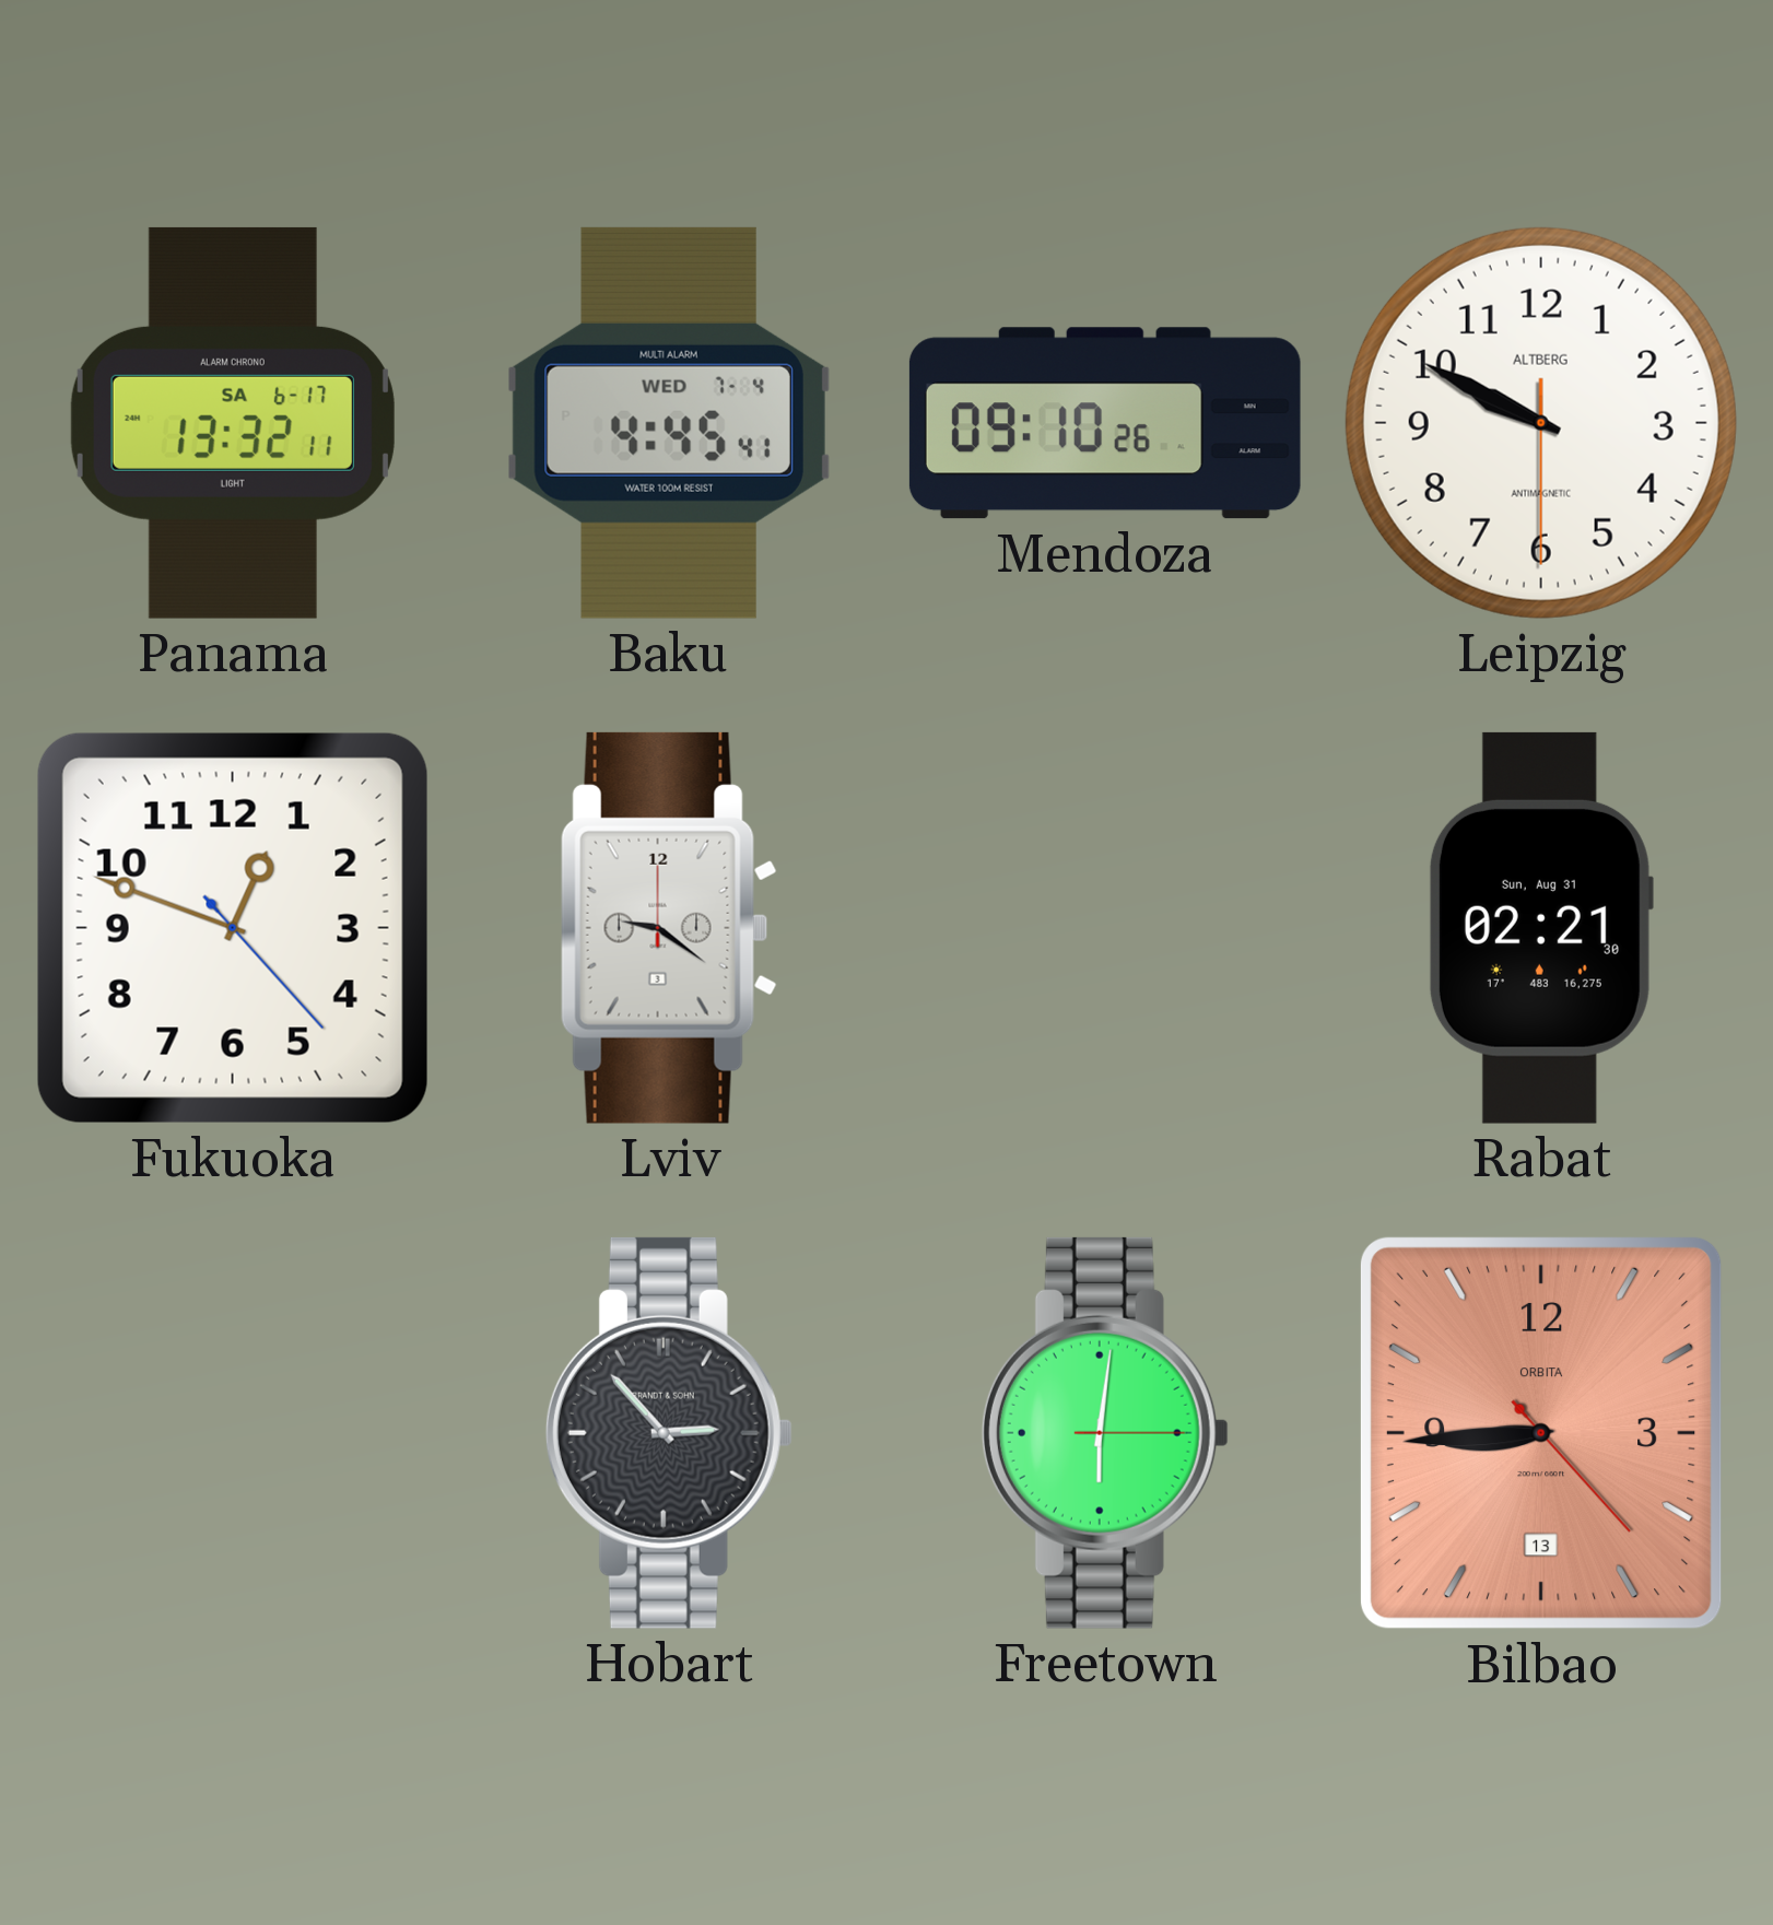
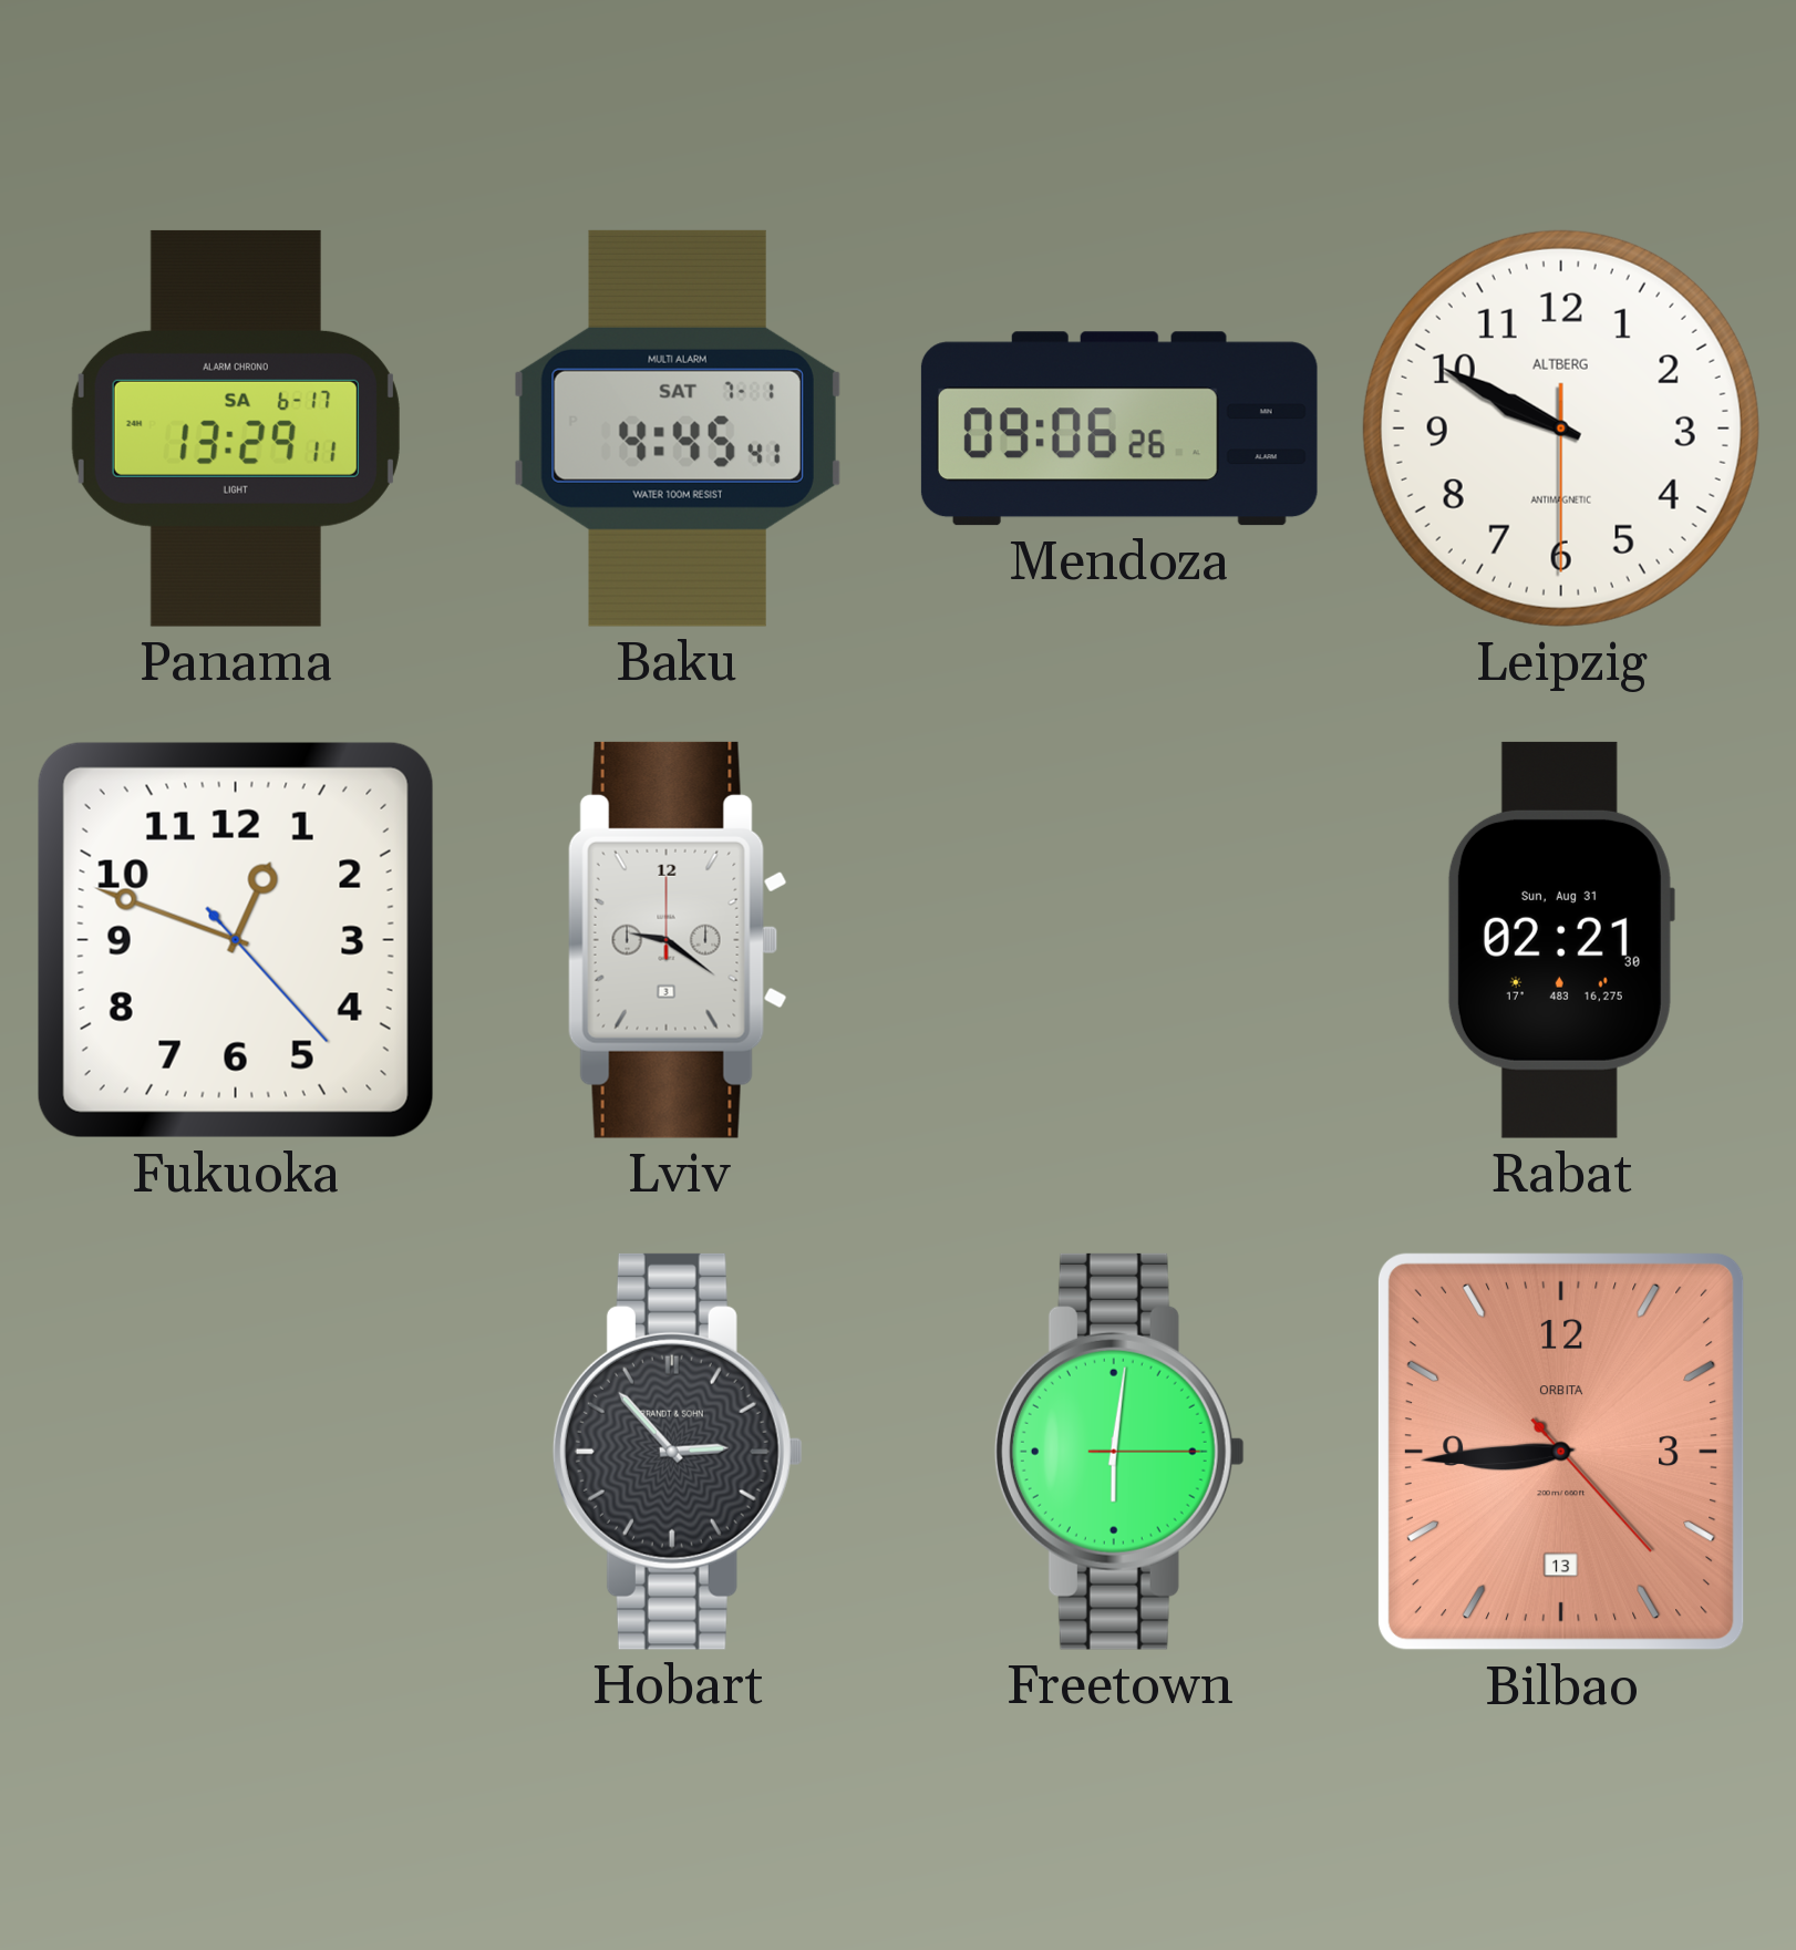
Panama: 13:32 -> 13:29
Baku date: WED 7-4 -> SAT 7-1
Mendoza: 09:10 -> 09:06
